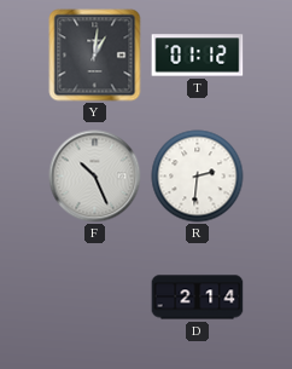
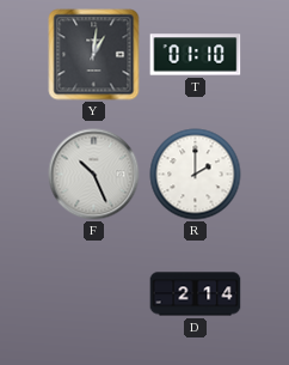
T: 01:12 -> 01:10
R: 2:31 -> 2:00
